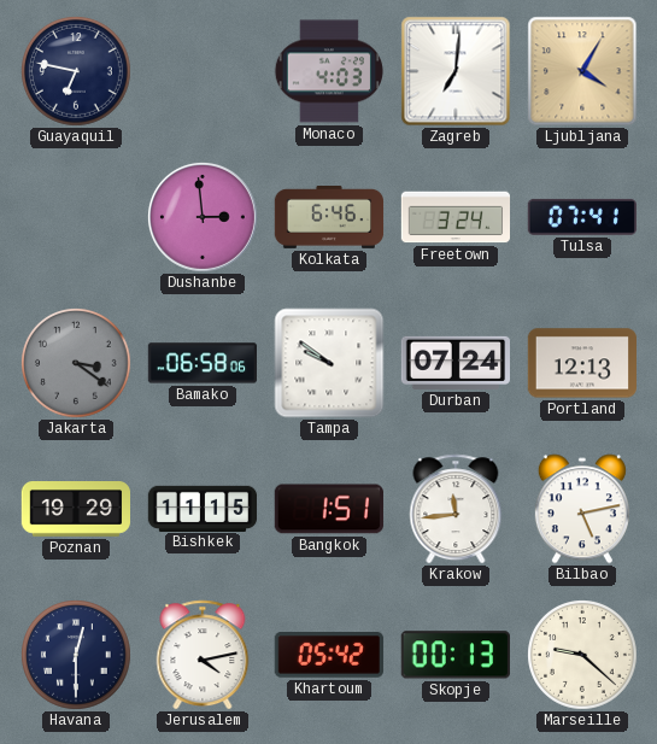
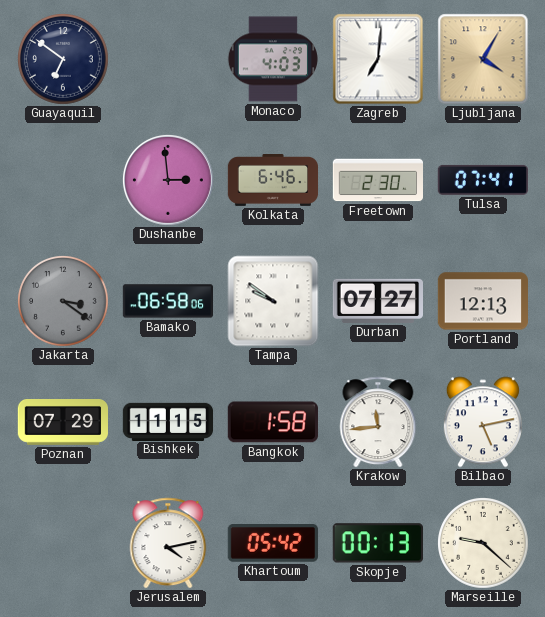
Guayaquil: 6:47 -> 6:51
Freetown: 3:24 -> 2:30
Durban: 07:24 -> 07:27
Poznan: 19:29 -> 07:29
Bangkok: 1:51 -> 1:58
Havana: 12:30 -> none
